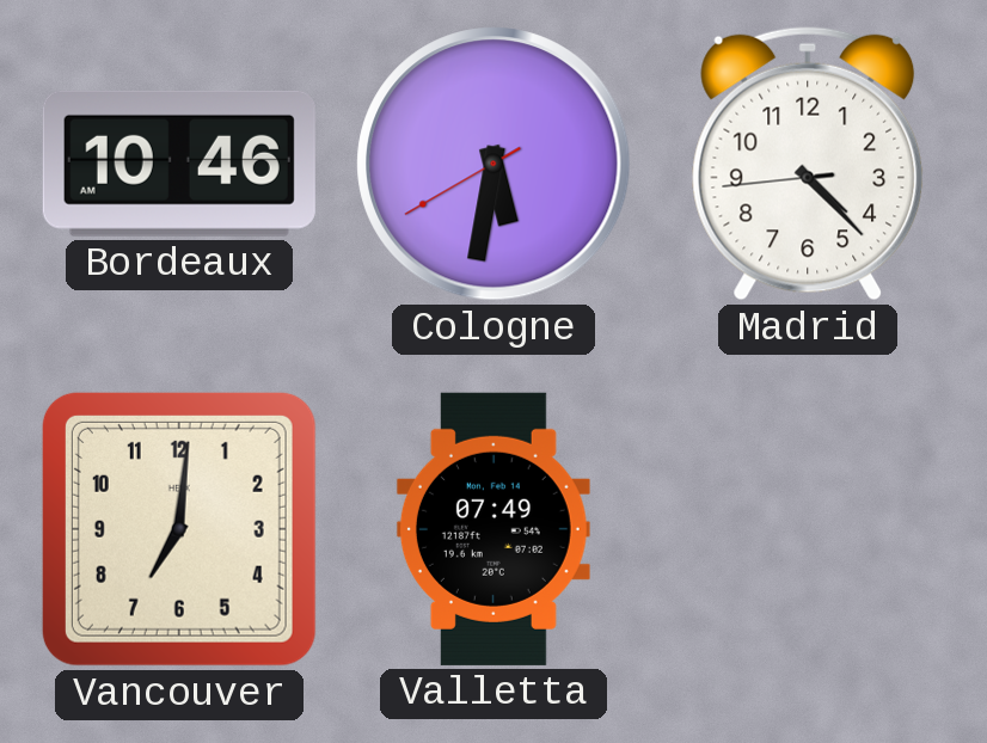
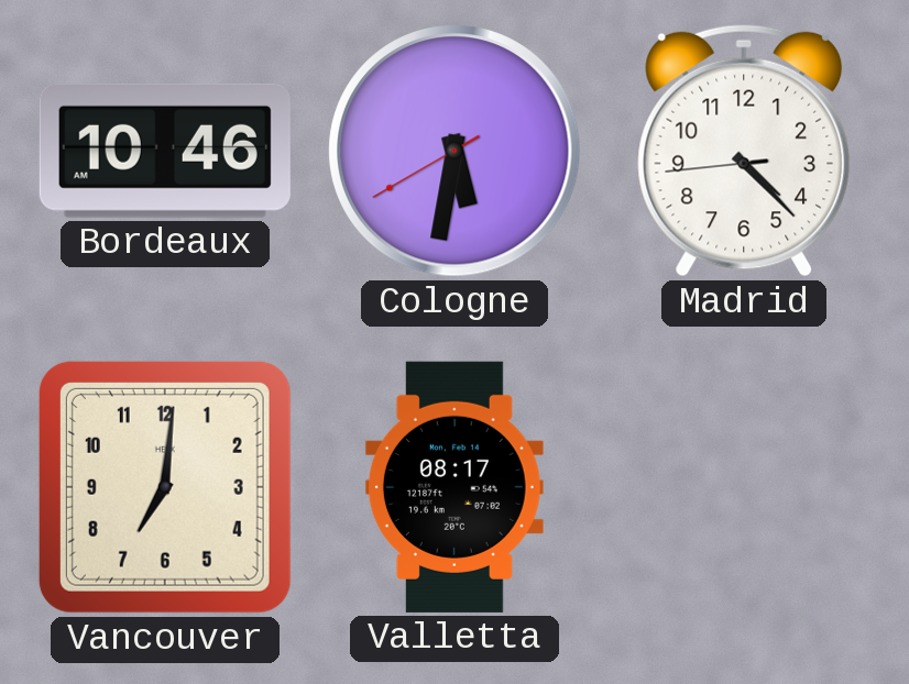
Valletta: 07:49 -> 08:17
